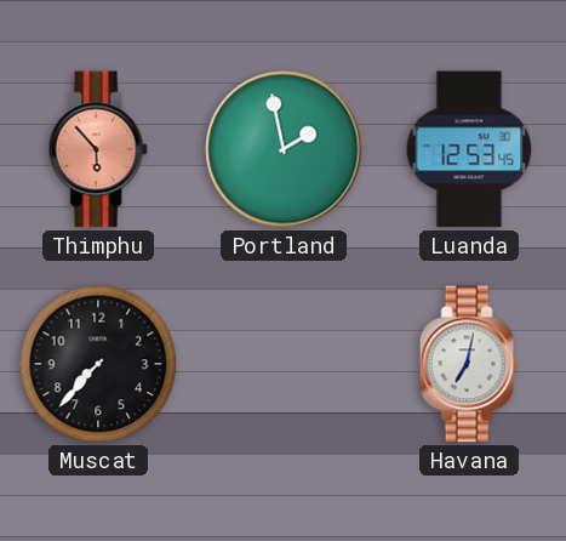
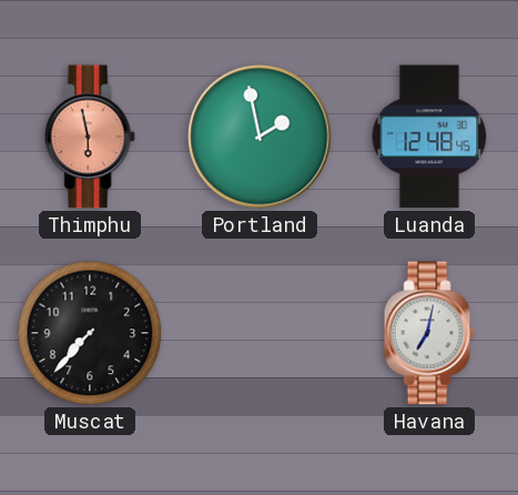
Thimphu: 5:53 -> 5:58
Luanda: 12:53 -> 12:48
